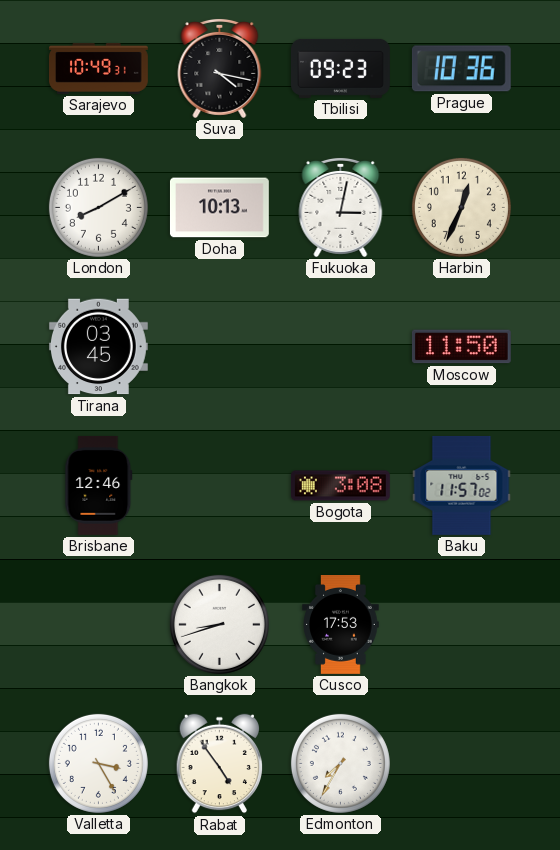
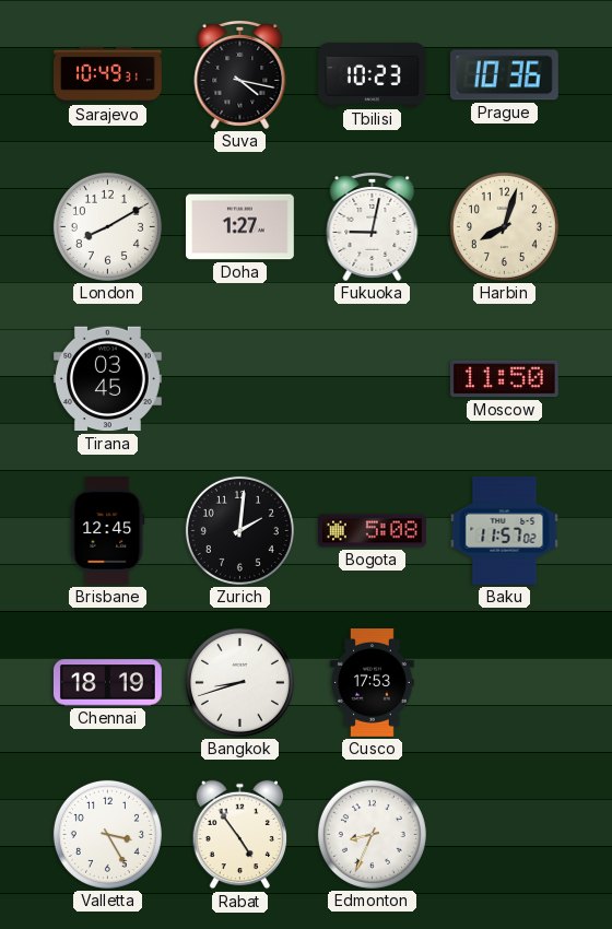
Tbilisi: 09:23 -> 10:23
Doha: 10:13 -> 1:27
Fukuoka: 3:02 -> 9:02
Harbin: 12:34 -> 8:03
Brisbane: 12:46 -> 12:45
Zurich: none -> 2:01
Bogota: 3:08 -> 5:08
Chennai: none -> 18:19
Edmonton: 7:35 -> 8:34
